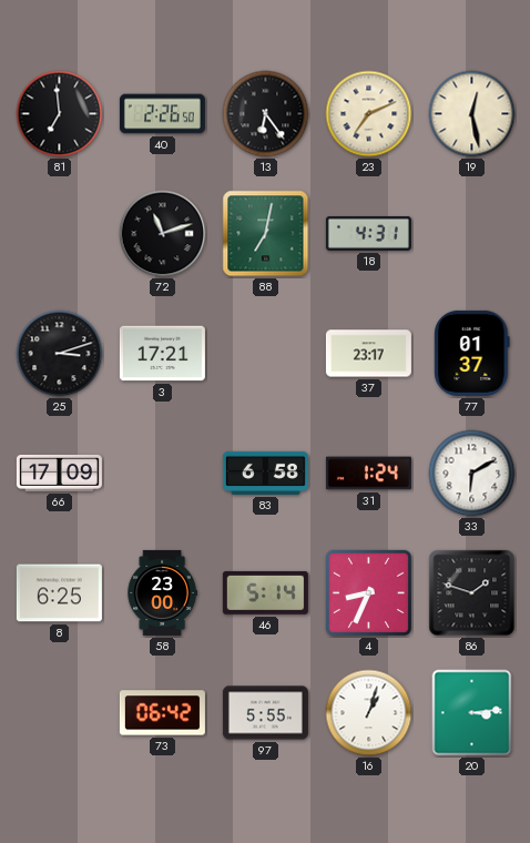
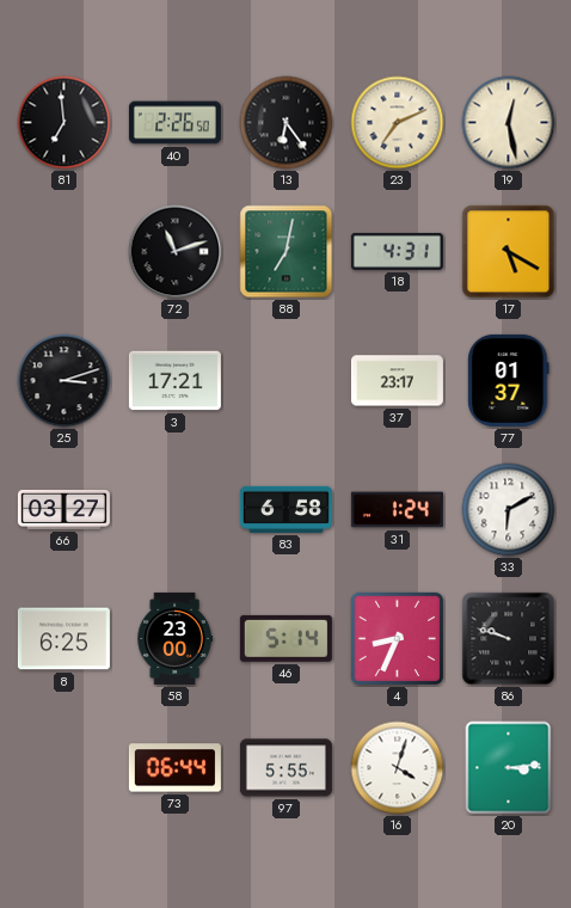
17: none -> 5:20
66: 17:09 -> 03:27
86: 1:48 -> 9:48
73: 06:42 -> 06:44
16: 1:03 -> 4:03
